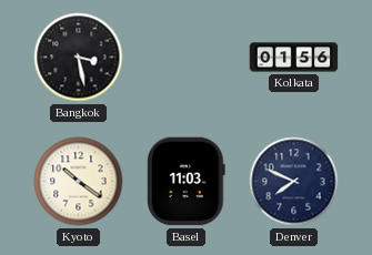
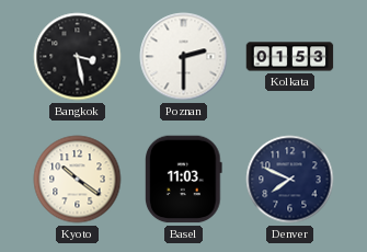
Poznan: none -> 2:30
Kolkata: 01:56 -> 01:53
